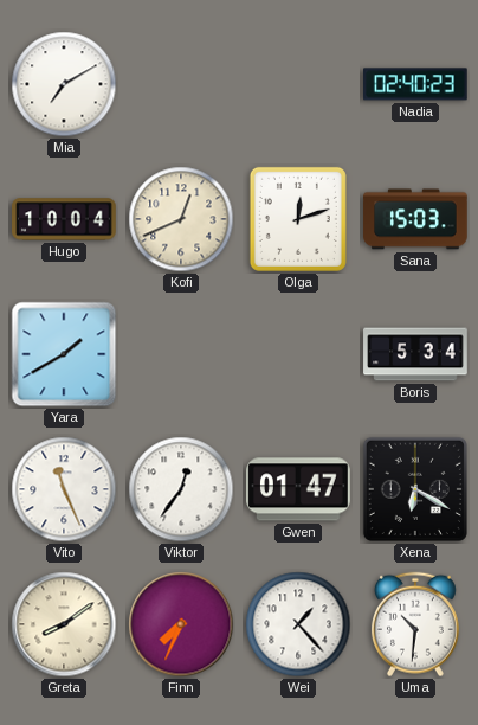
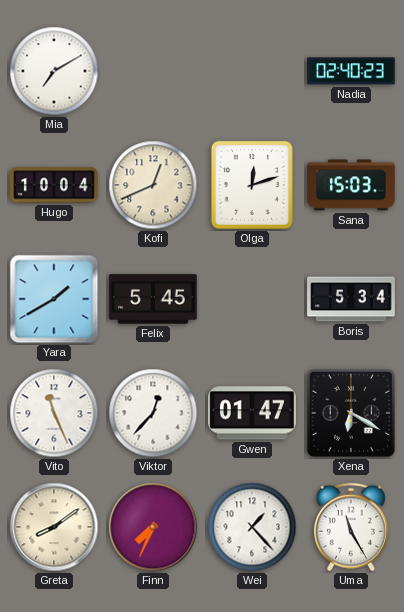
Felix: none -> 5:45
Viktor: 12:36 -> 12:37
Uma: 10:31 -> 11:25
